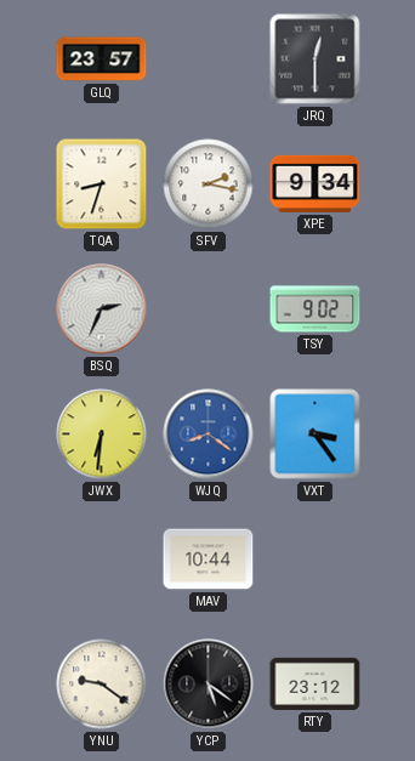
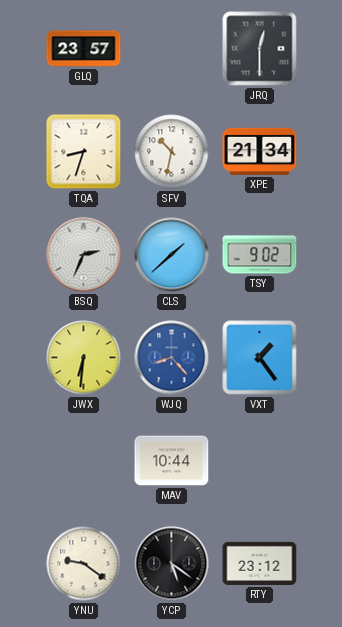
SFV: 2:17 -> 10:32
XPE: 9:34 -> 21:34
CLS: none -> 1:38
WJQ: 8:21 -> 8:23
VXT: 3:24 -> 1:24
